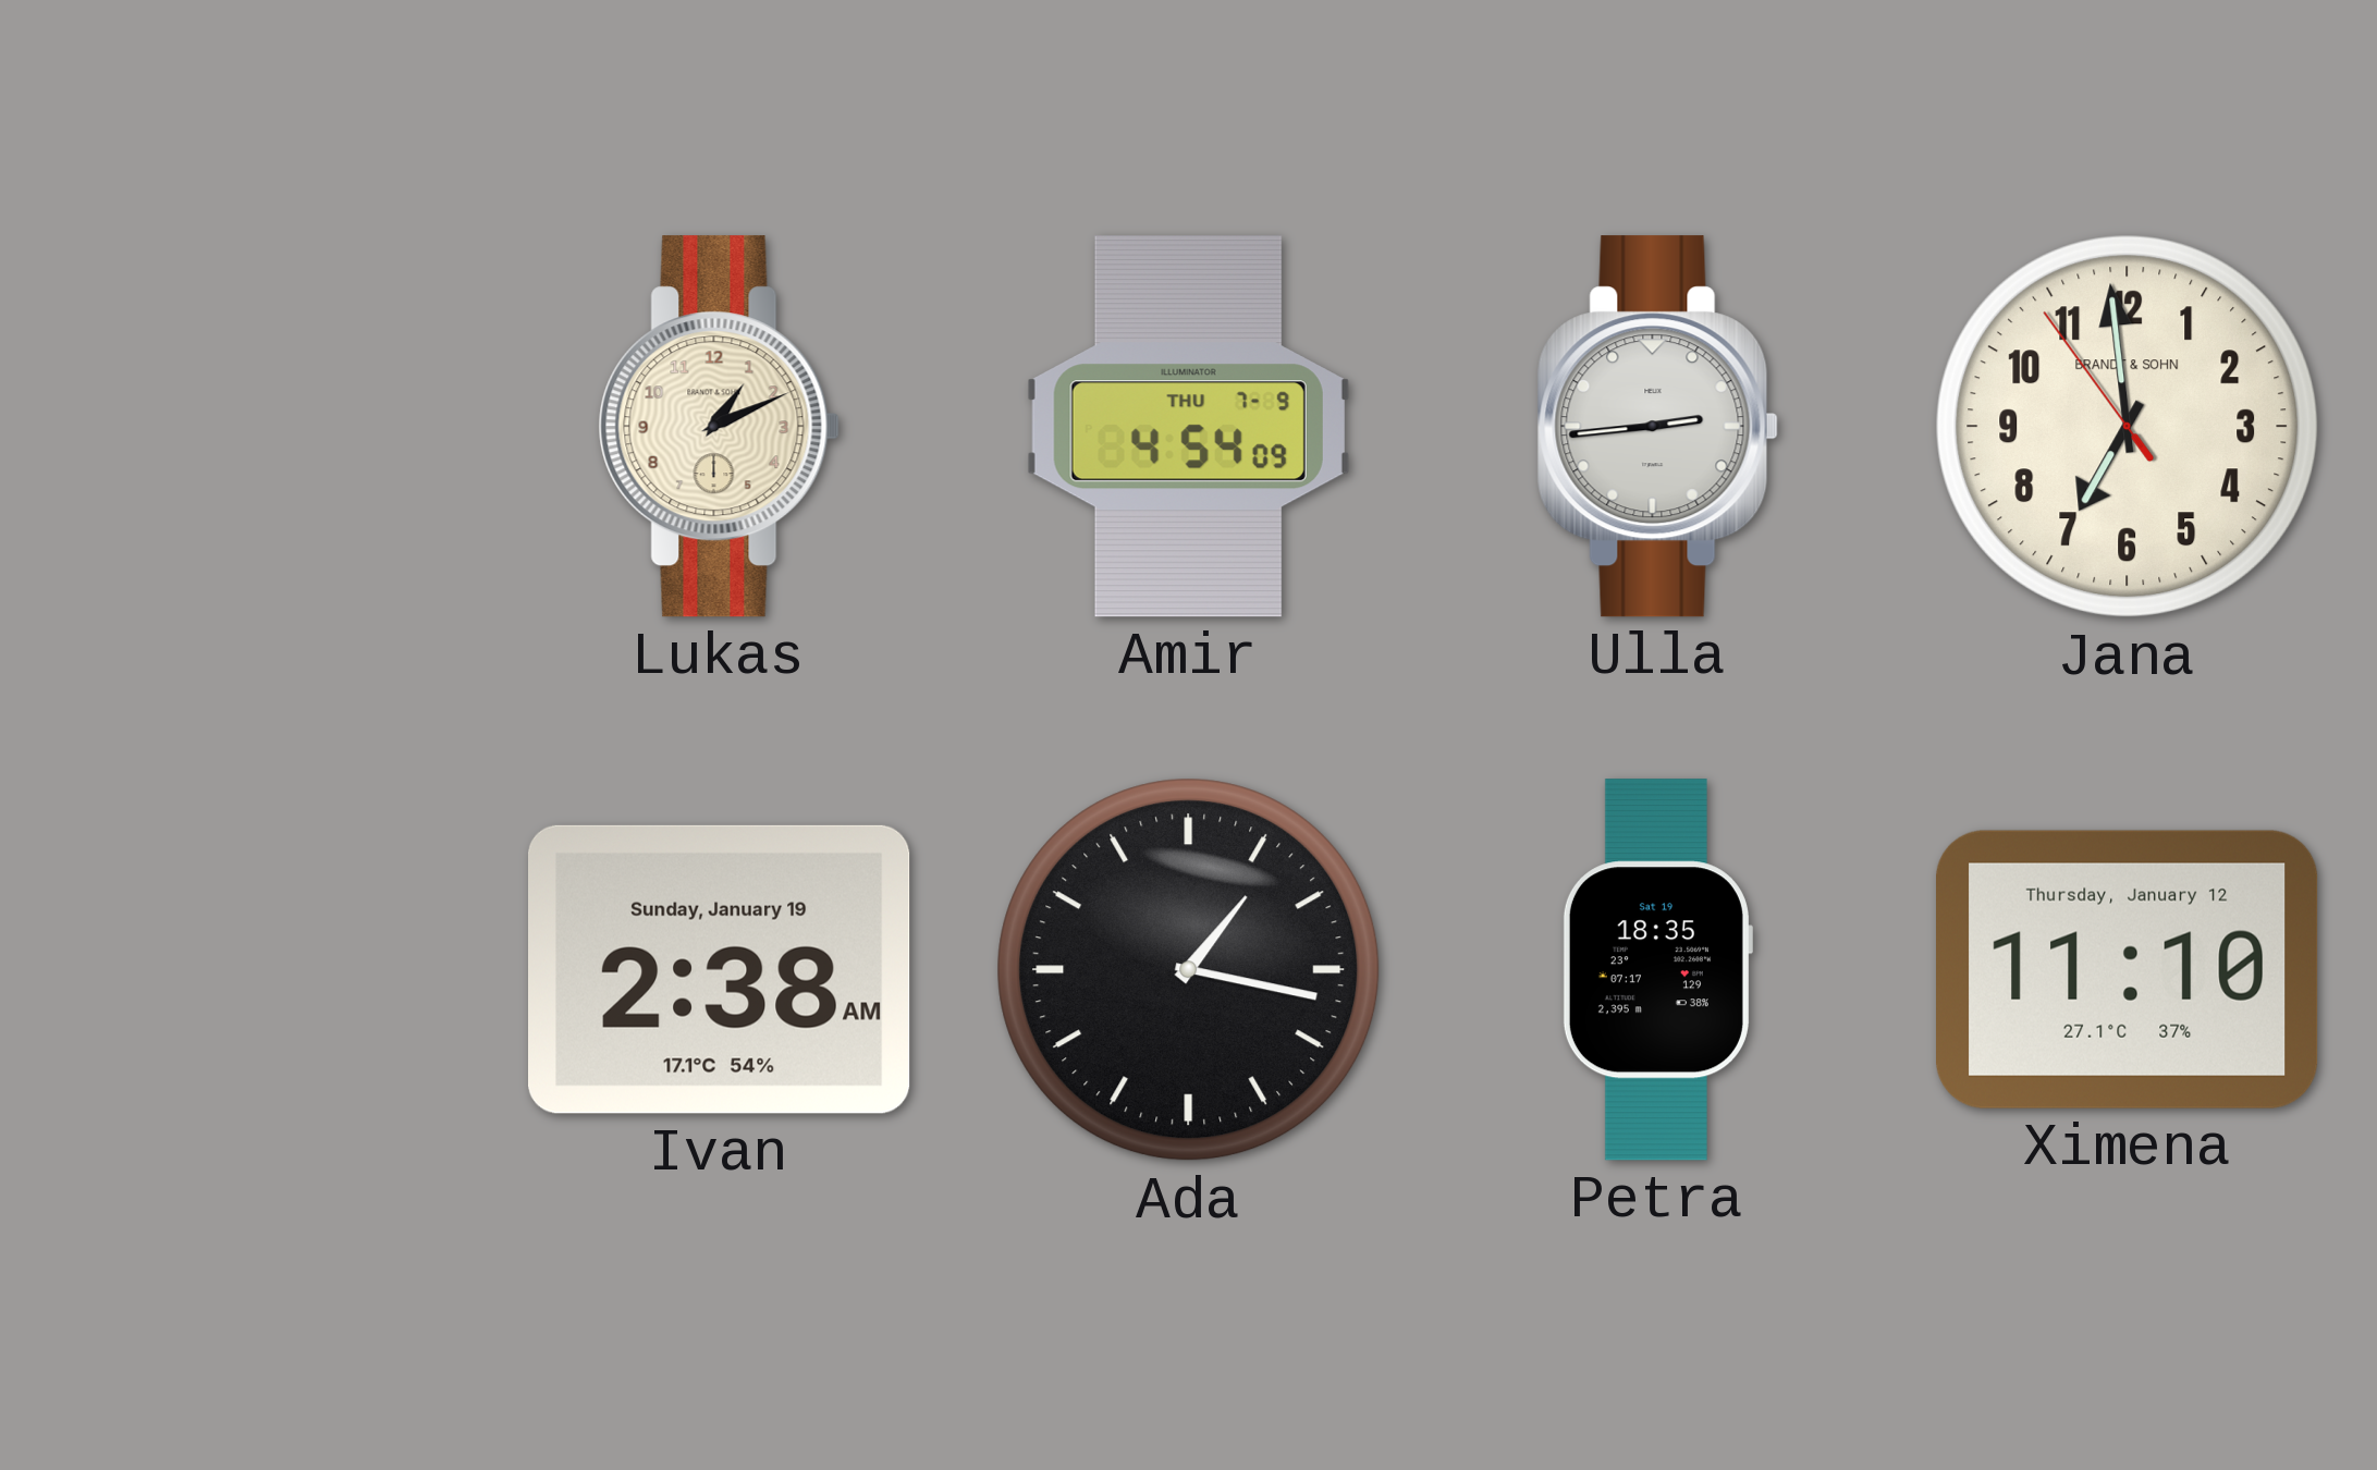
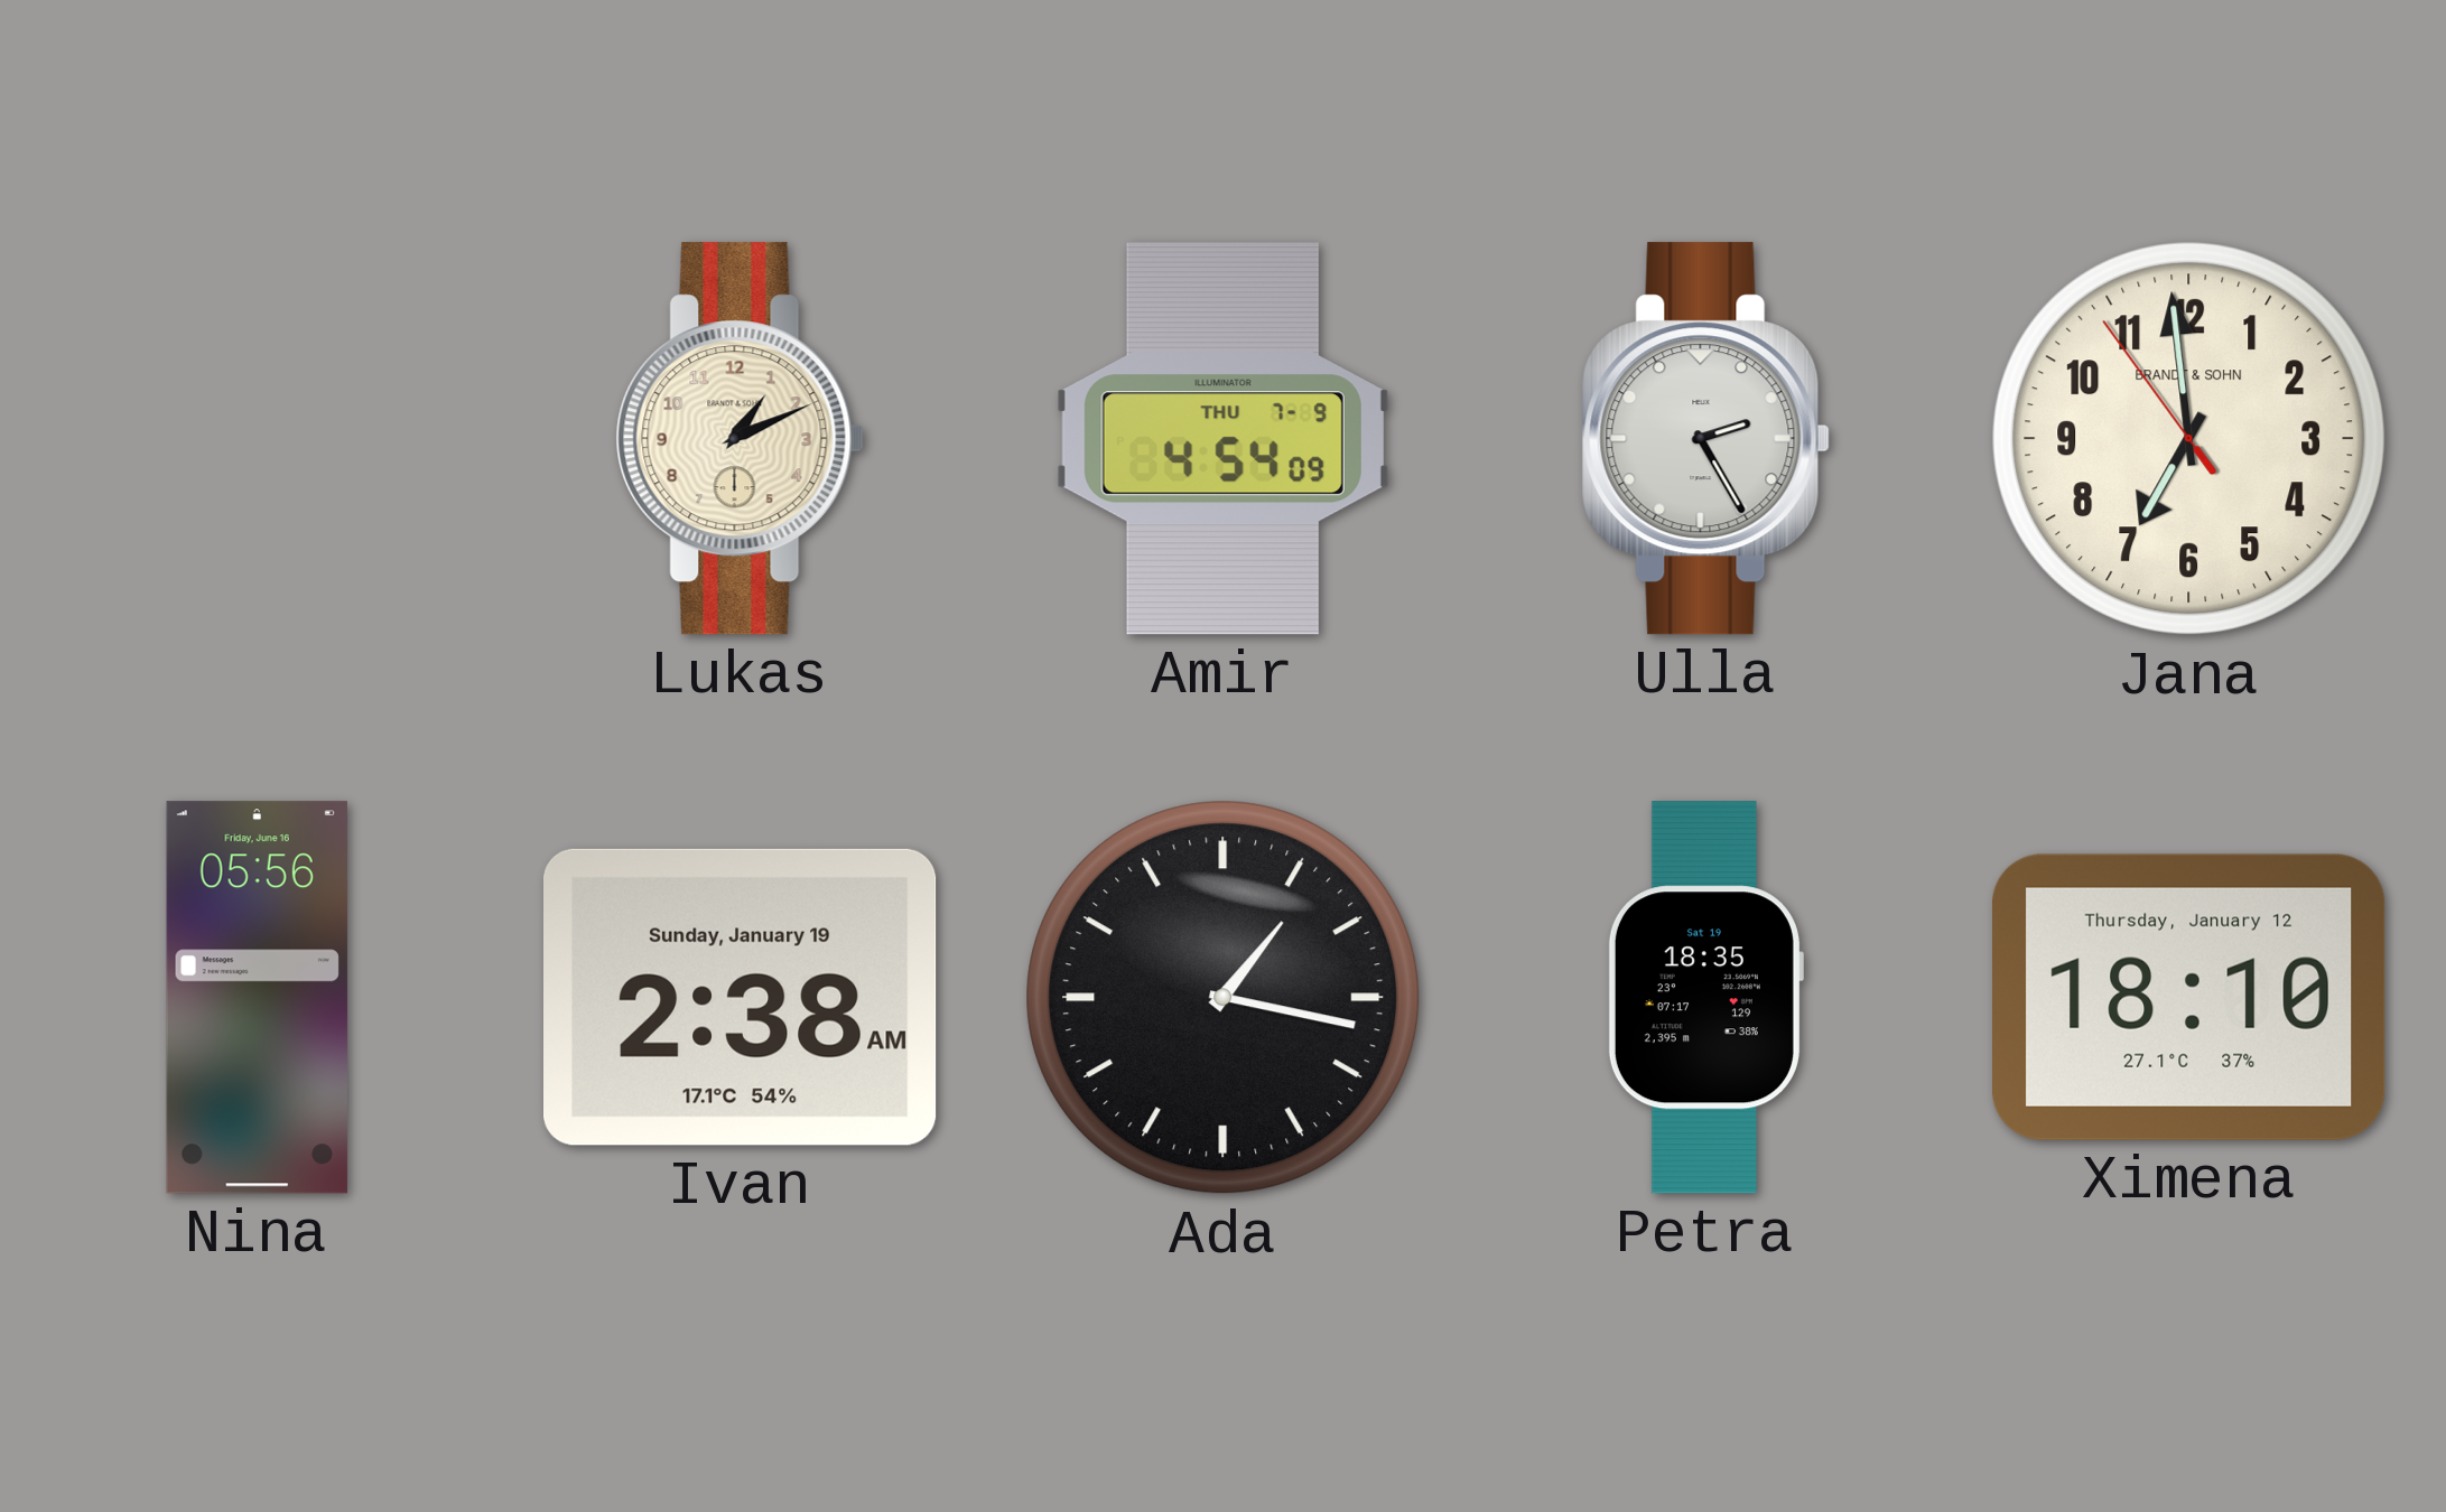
Ulla: 2:44 -> 2:25
Nina: none -> 05:56
Ximena: 11:10 -> 18:10
